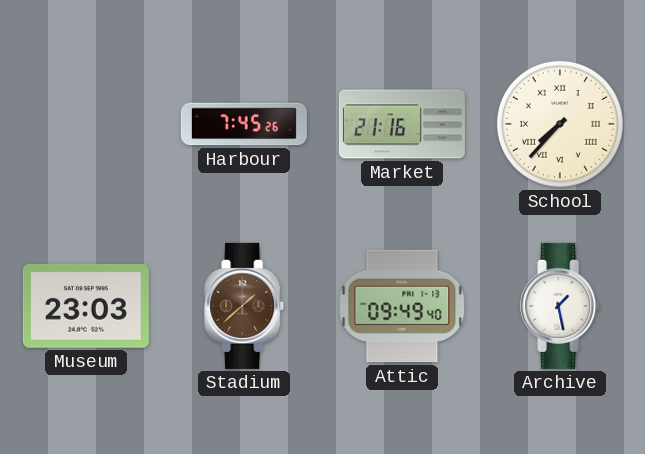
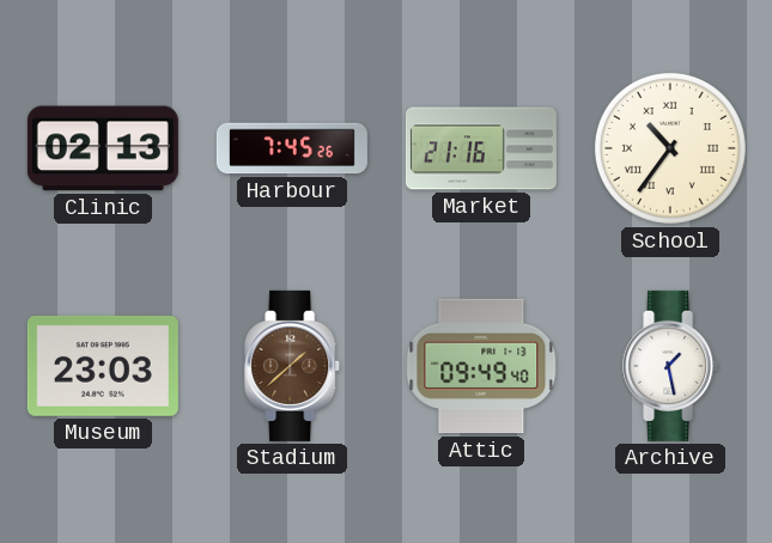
Clinic: none -> 02:13
School: 7:37 -> 10:36
